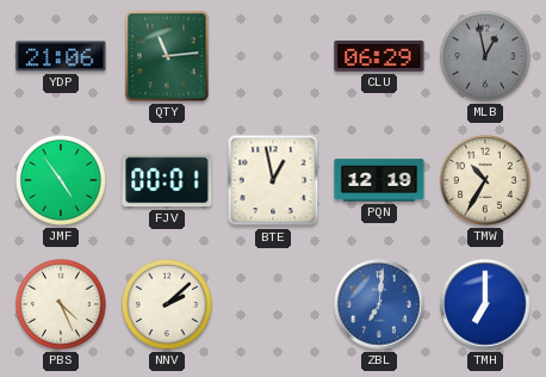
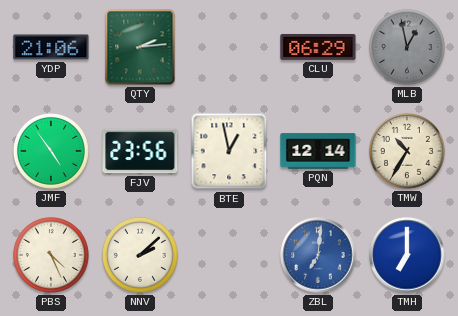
QTY: 11:14 -> 2:14
FJV: 00:01 -> 23:56
PQN: 12:19 -> 12:14
